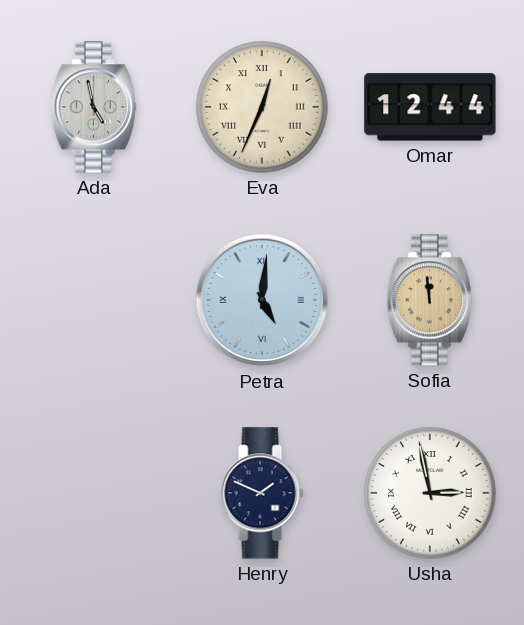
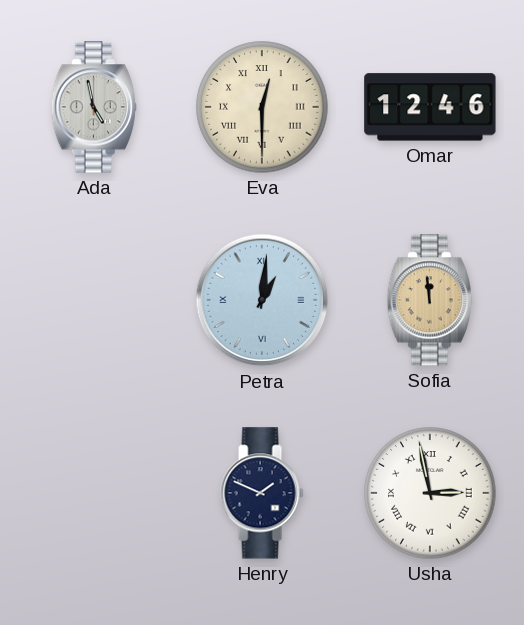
Eva: 12:34 -> 12:30
Omar: 12:44 -> 12:46
Petra: 5:01 -> 1:01
